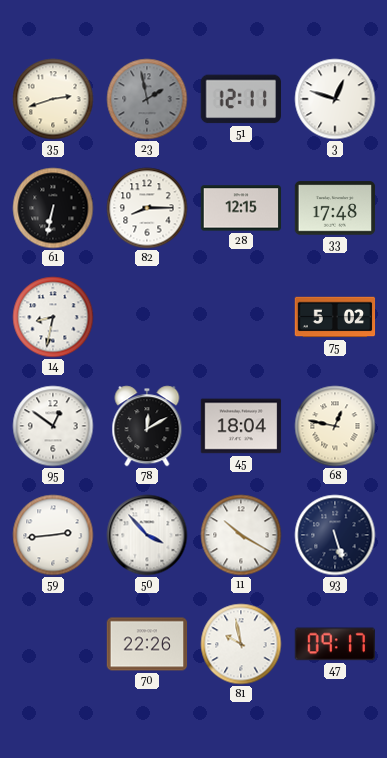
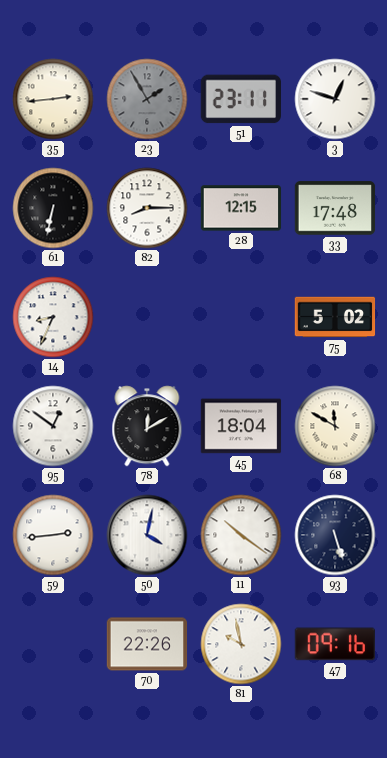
35: 2:42 -> 2:44
23: 1:58 -> 1:55
51: 12:11 -> 23:11
14: 8:32 -> 8:34
68: 12:47 -> 11:50
50: 3:53 -> 4:02
11: 10:20 -> 10:21
47: 09:17 -> 09:16
